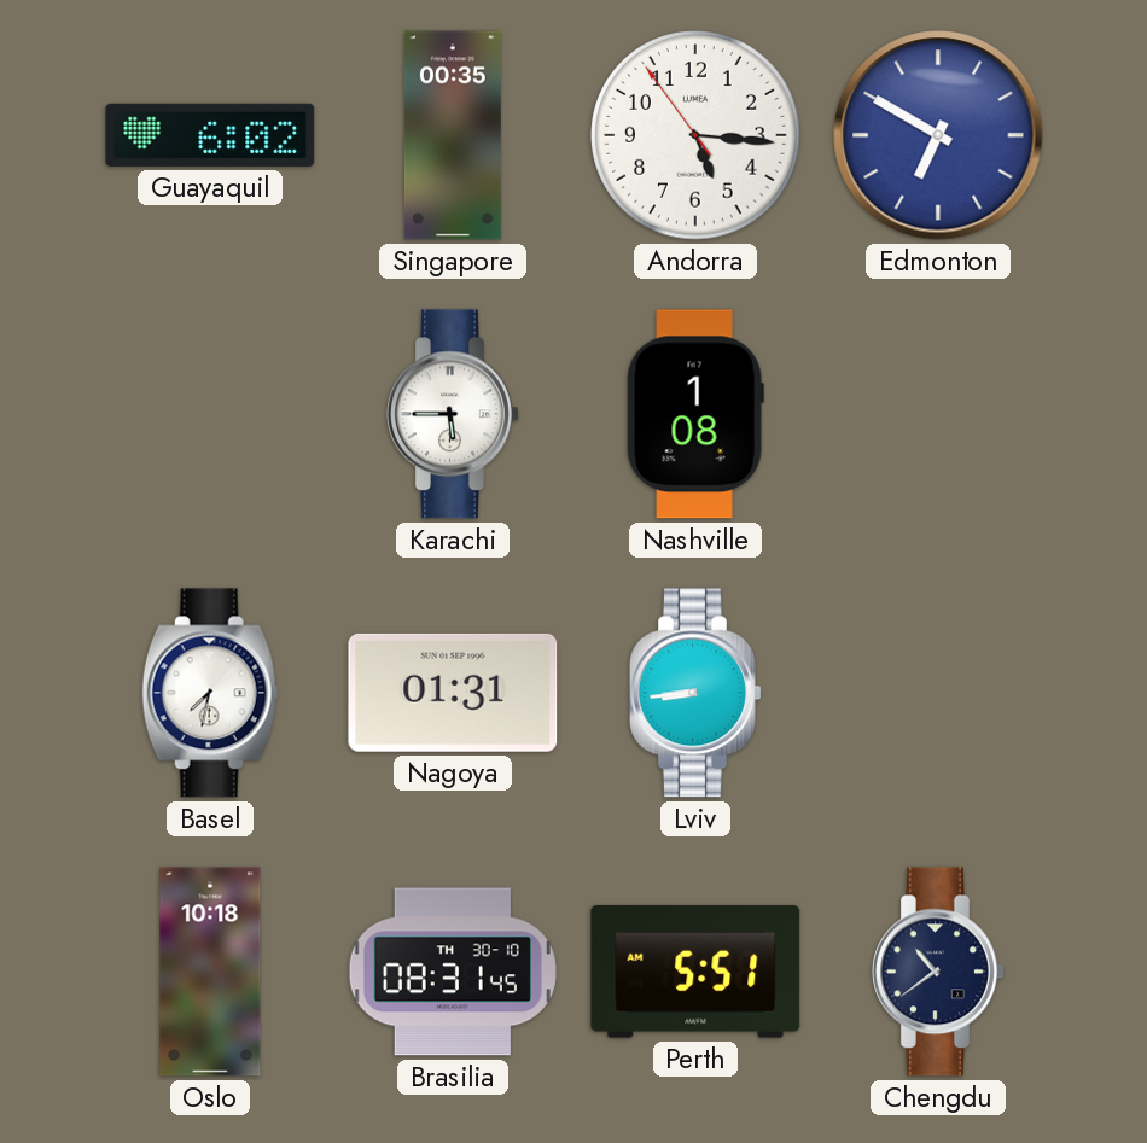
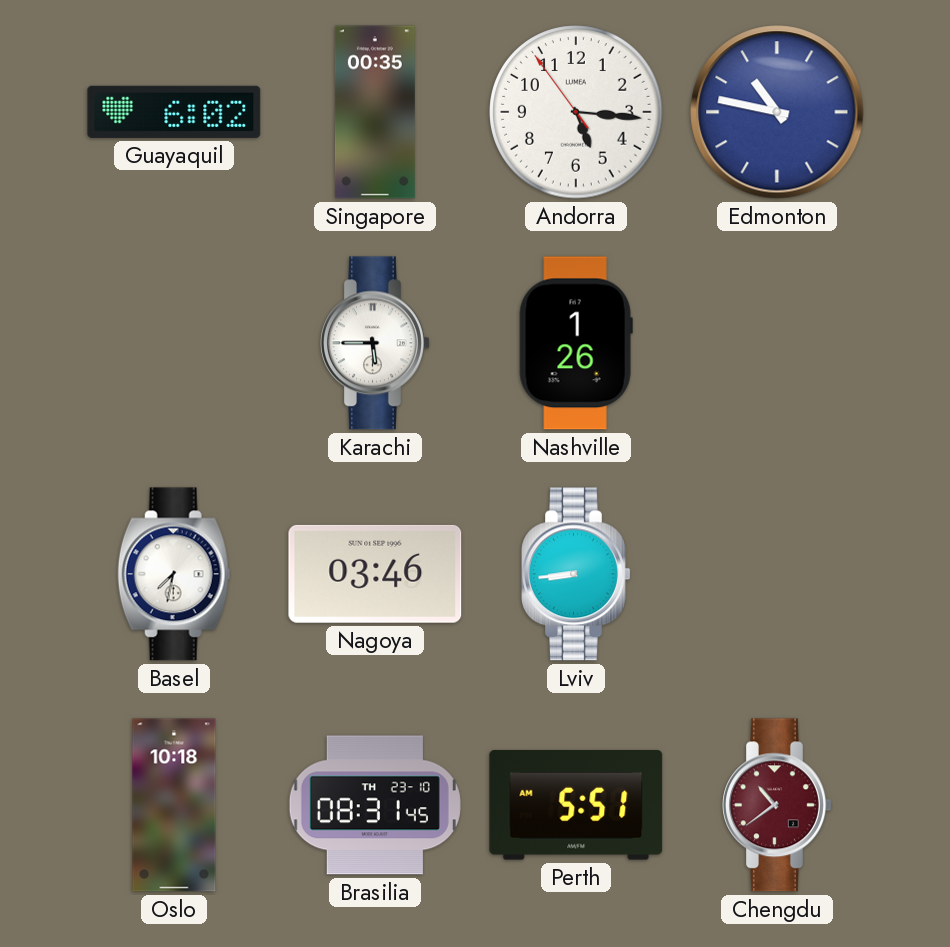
Edmonton: 6:50 -> 10:47
Nashville: 1:08 -> 1:26
Nagoya: 01:31 -> 03:46
Brasilia date: TH 30-10 -> TH 23-10
Chengdu dial: navy -> burgundy
